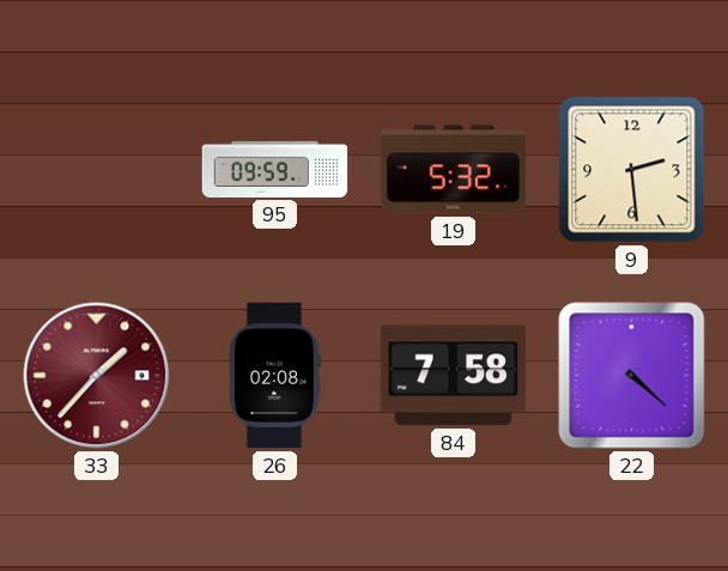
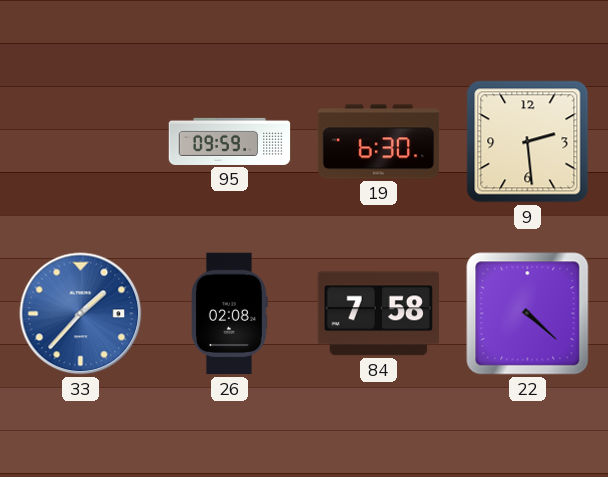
19: 5:32 -> 6:30
33 dial: burgundy -> blue
